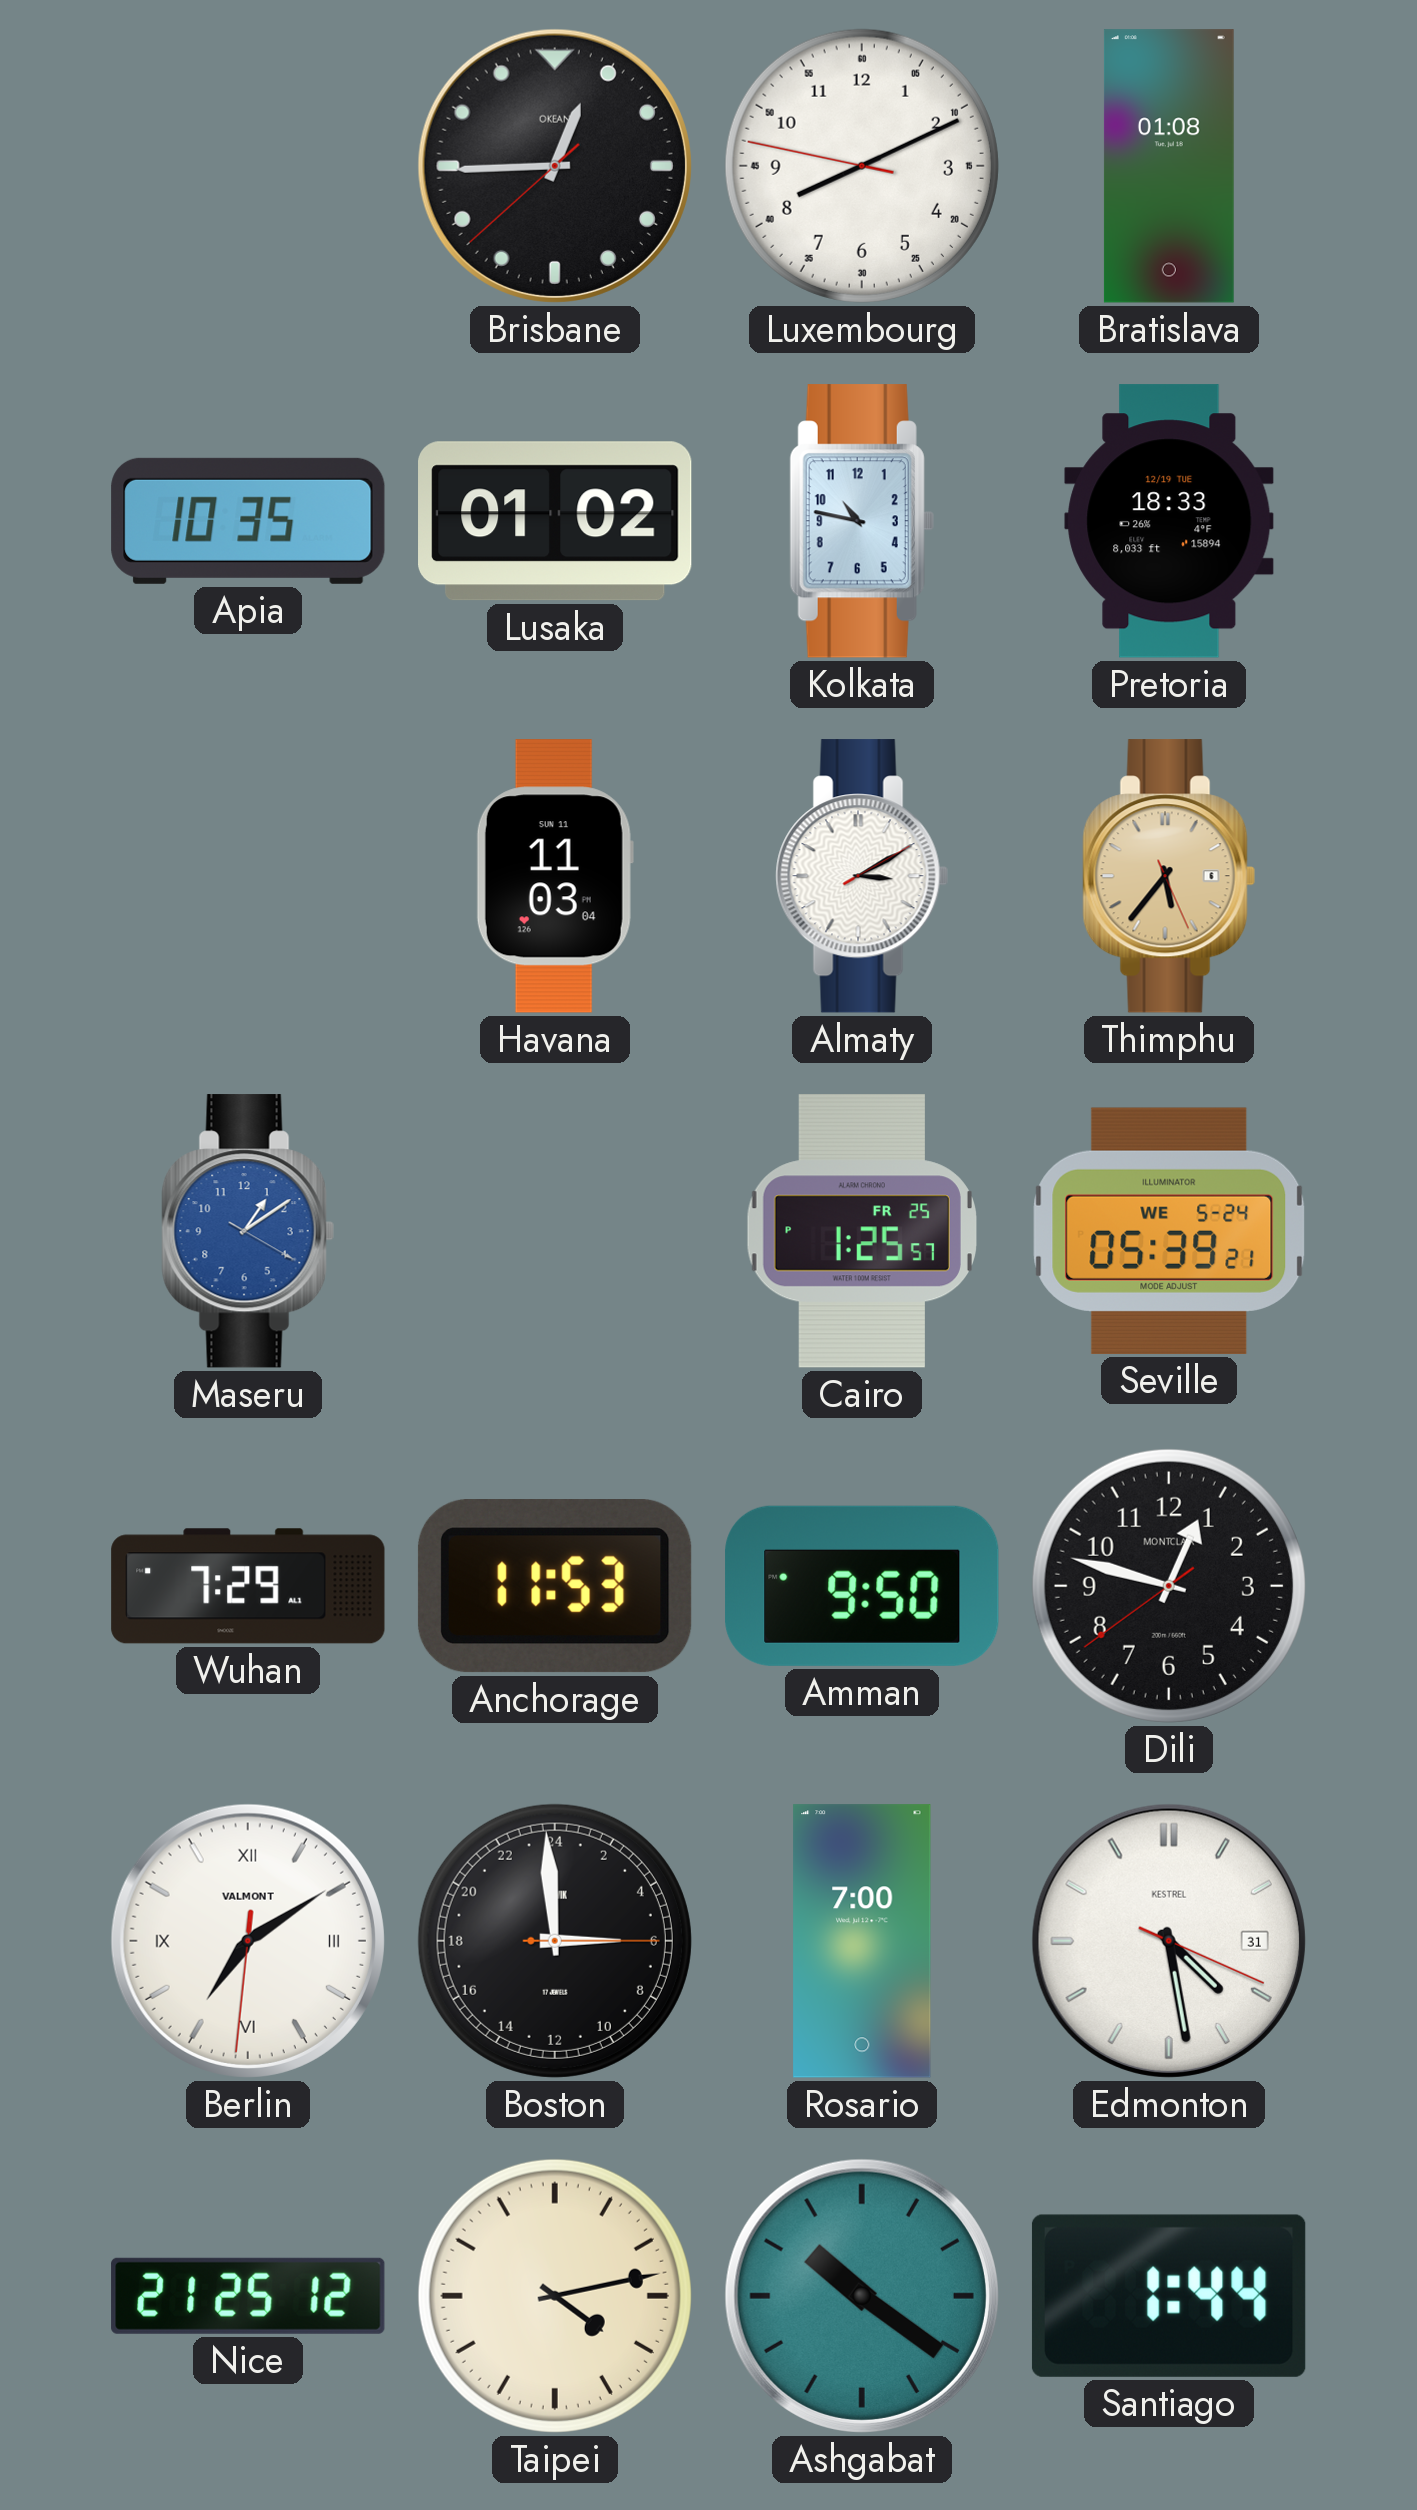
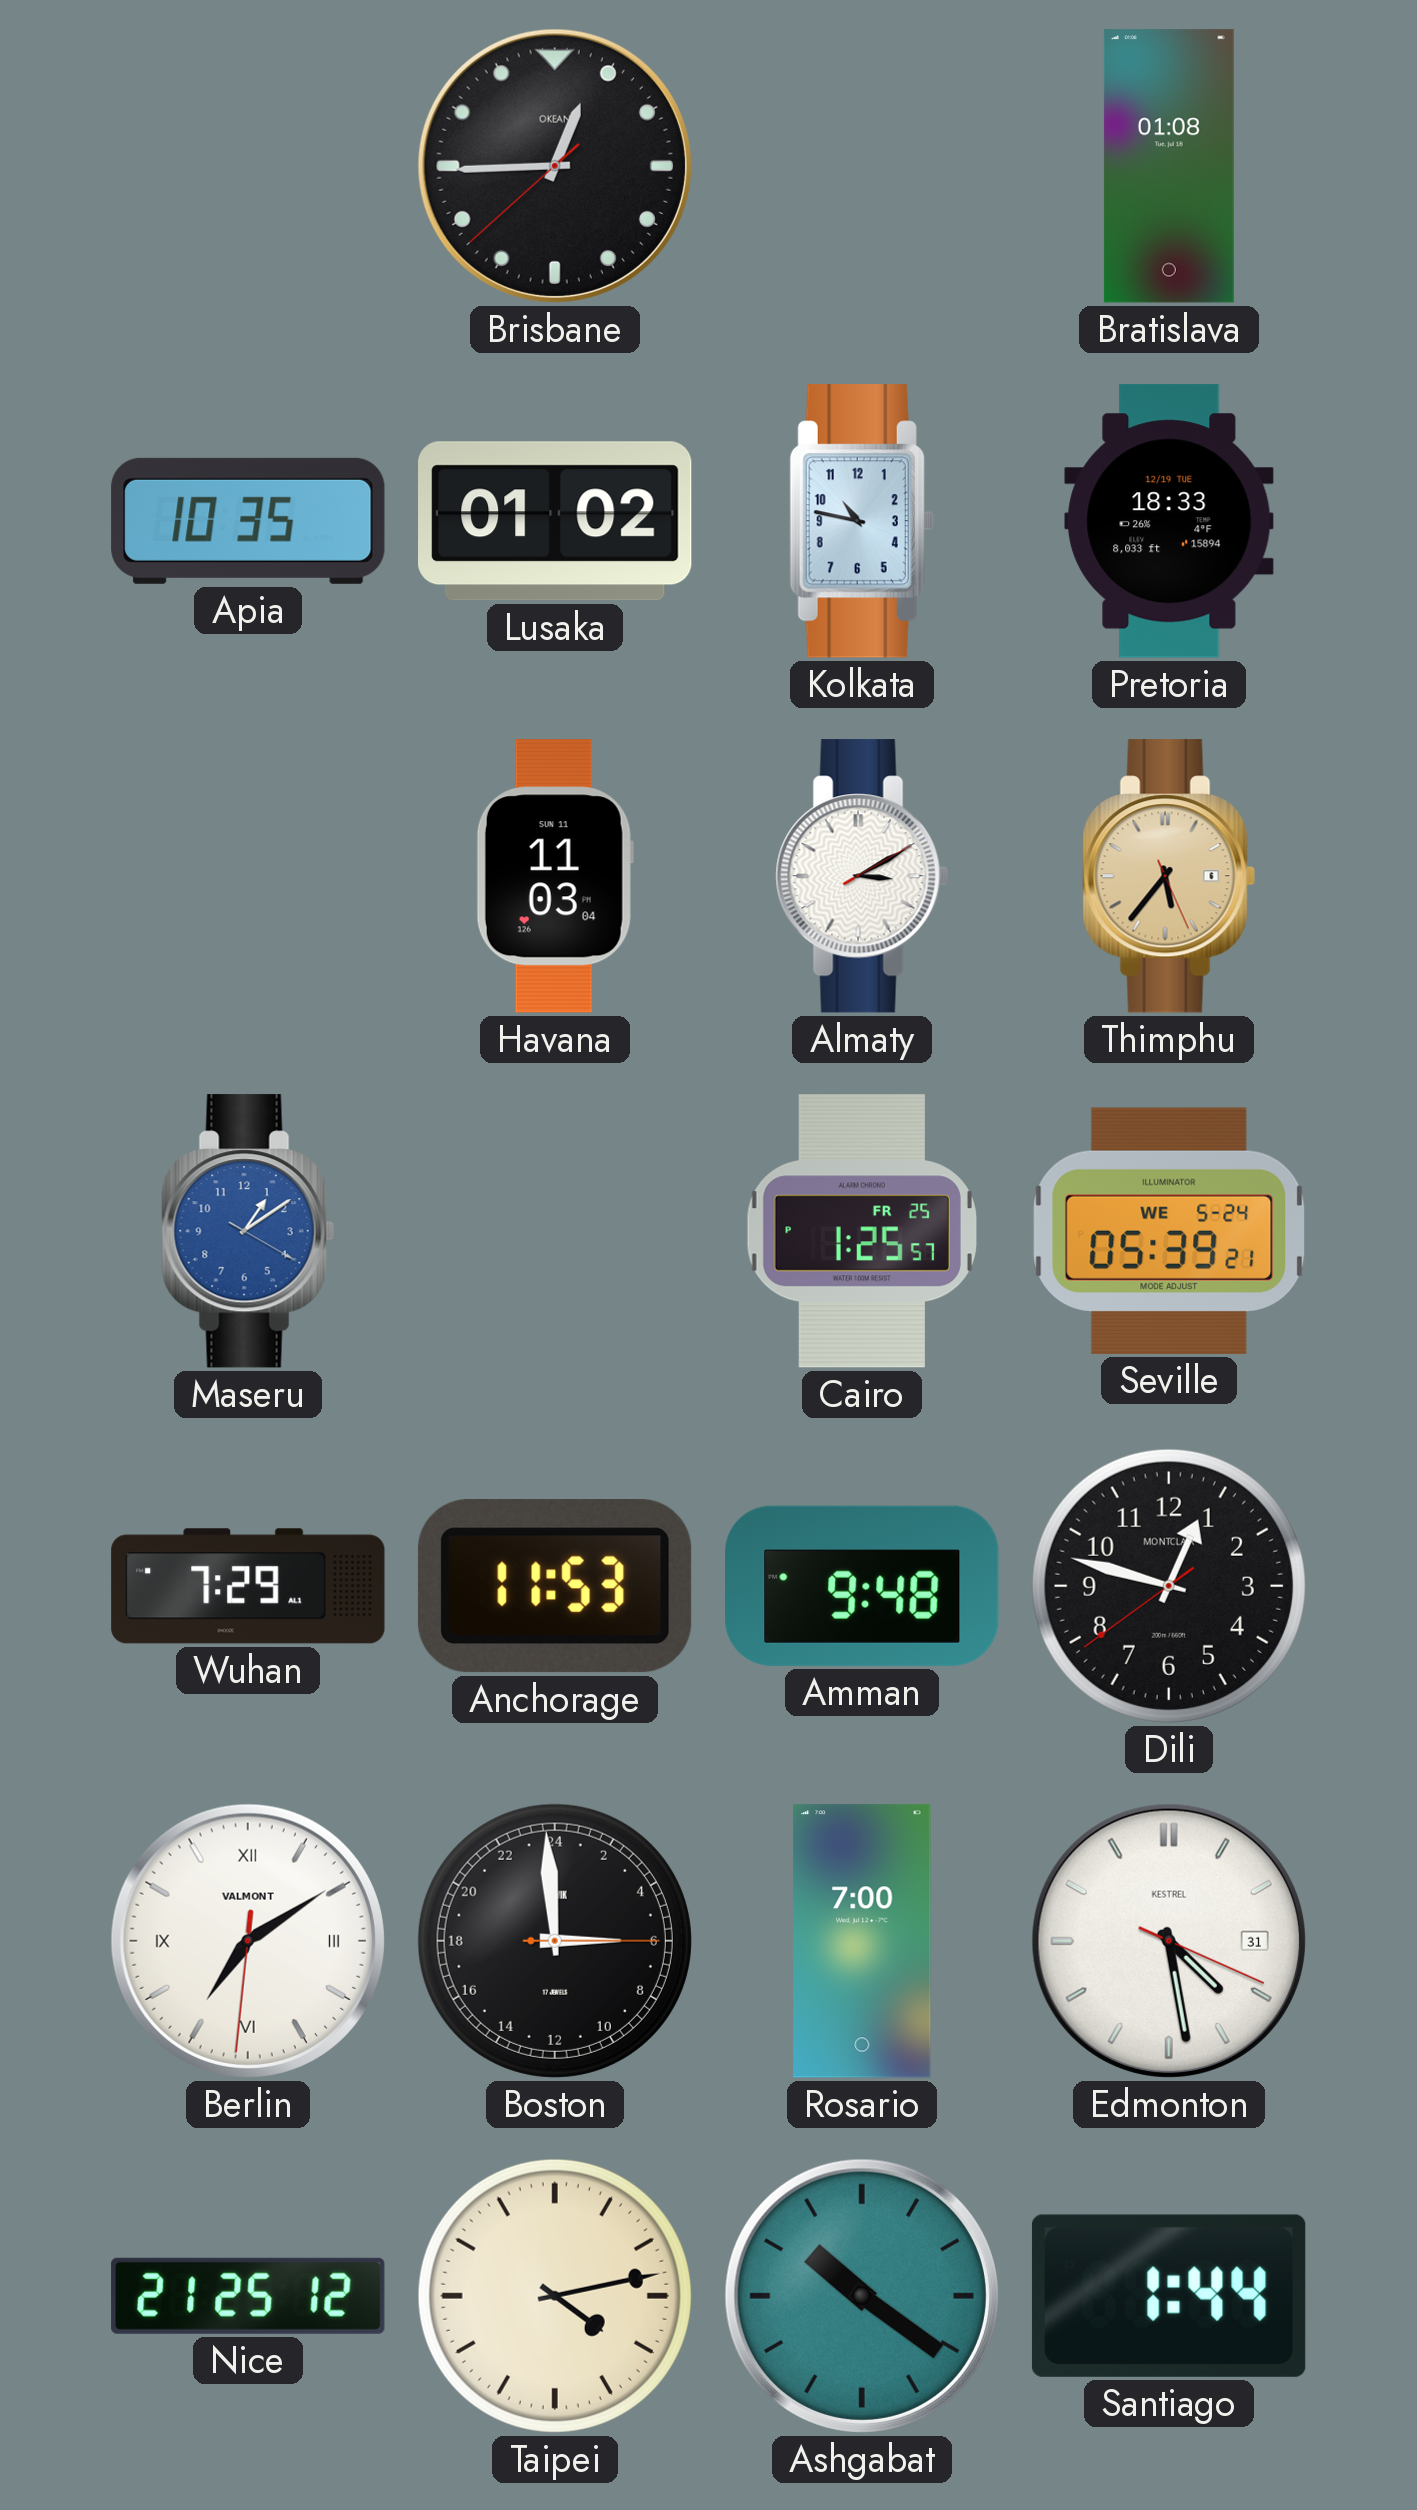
Luxembourg: 8:10 -> none
Amman: 9:50 -> 9:48
